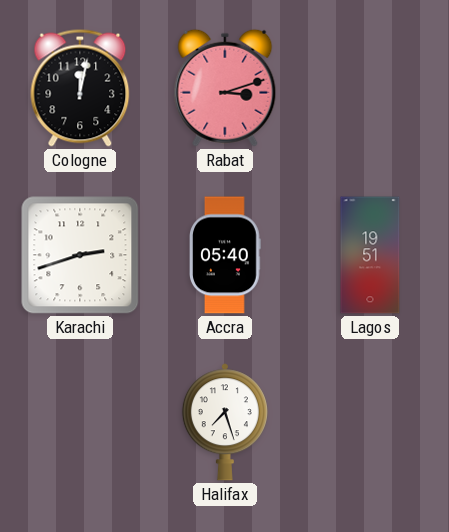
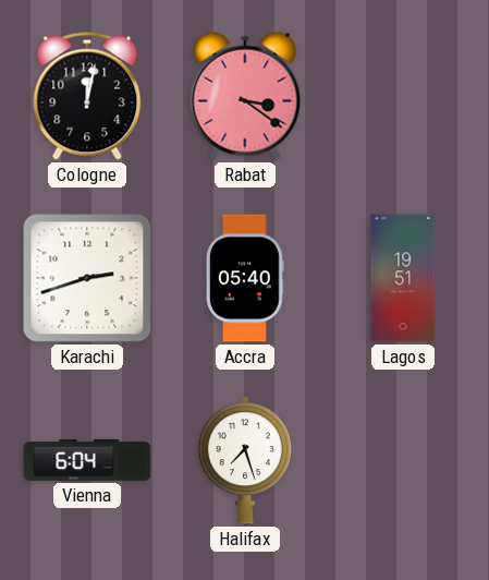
Rabat: 3:12 -> 3:21
Vienna: none -> 6:04
